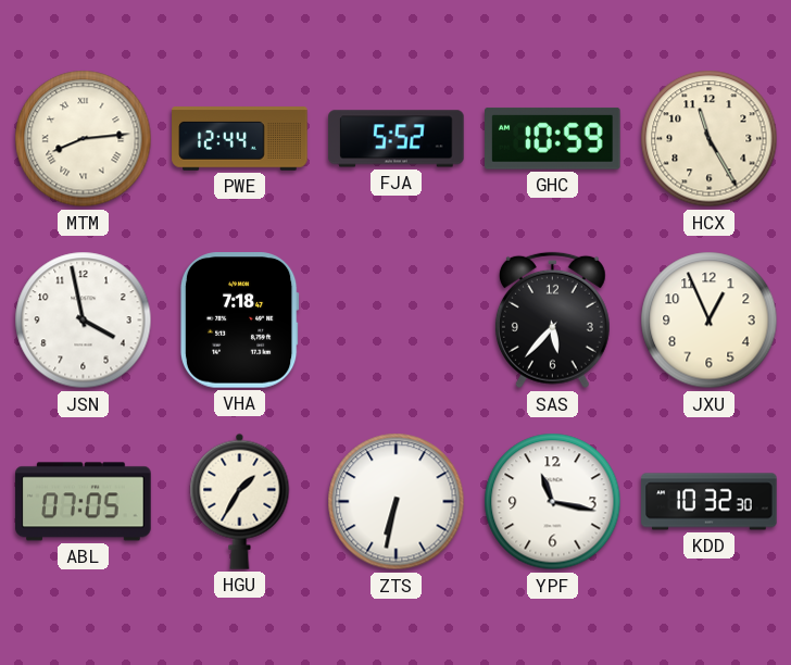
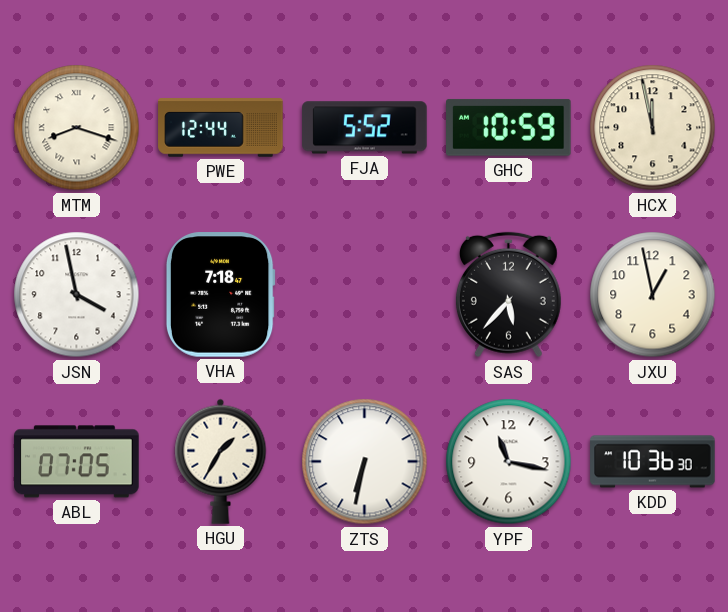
MTM: 8:14 -> 8:18
HCX: 11:25 -> 11:58
JXU: 12:56 -> 12:58
KDD: 10:32 -> 10:36
